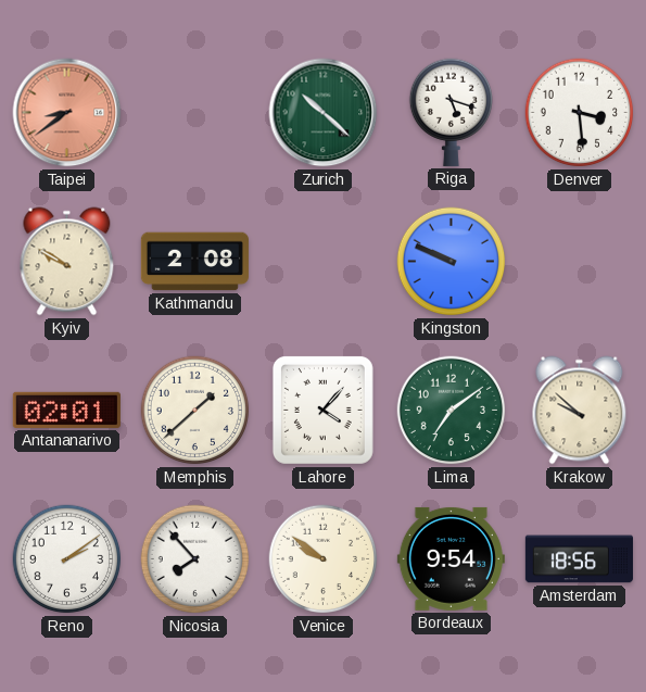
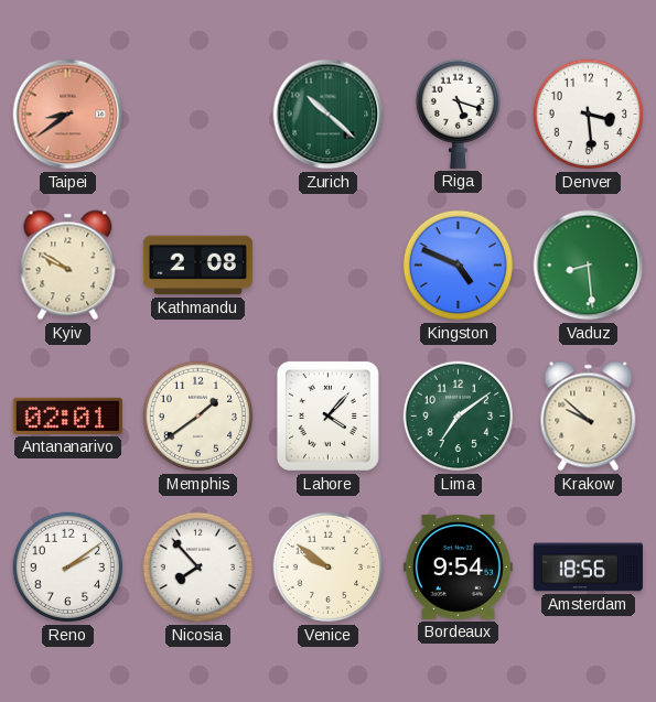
Kingston: 9:49 -> 4:49
Vaduz: none -> 8:29
Memphis: 1:38 -> 1:39
